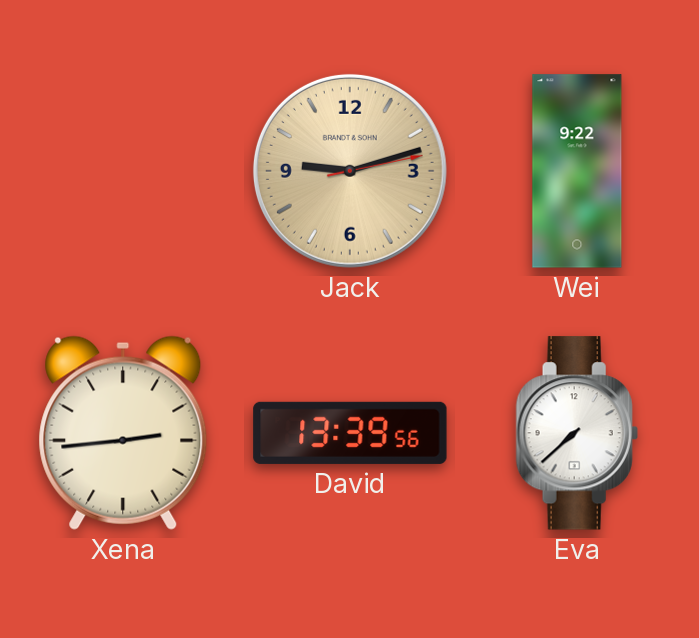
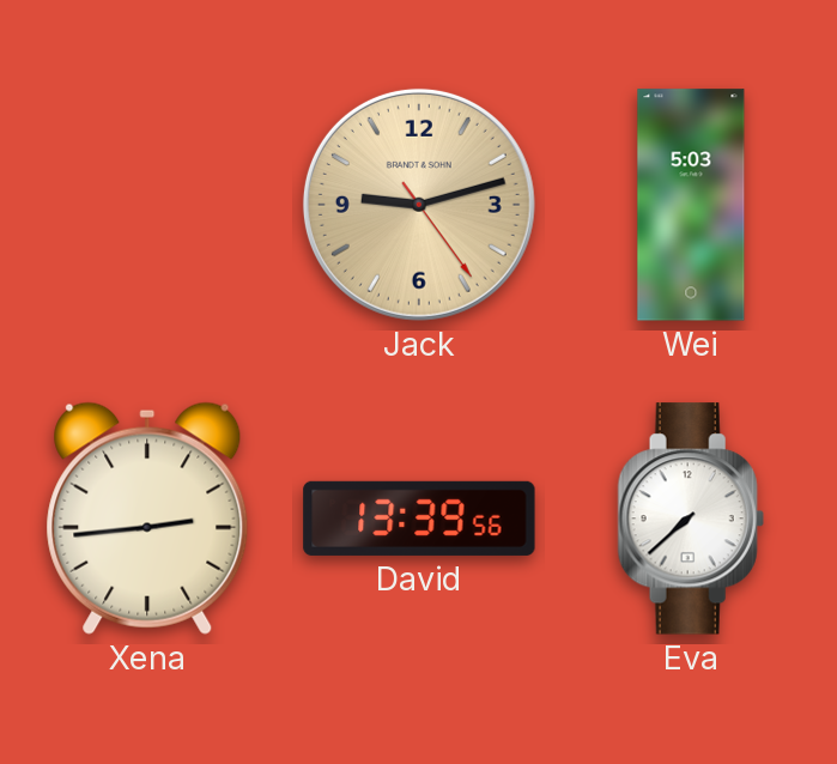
Jack: 9:12:13 -> 9:12:24
Wei: 9:22 -> 5:03
